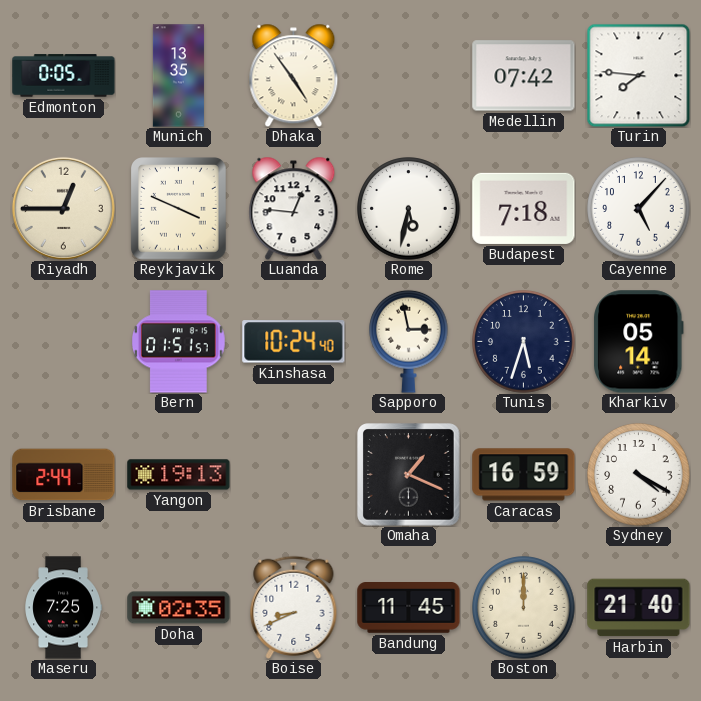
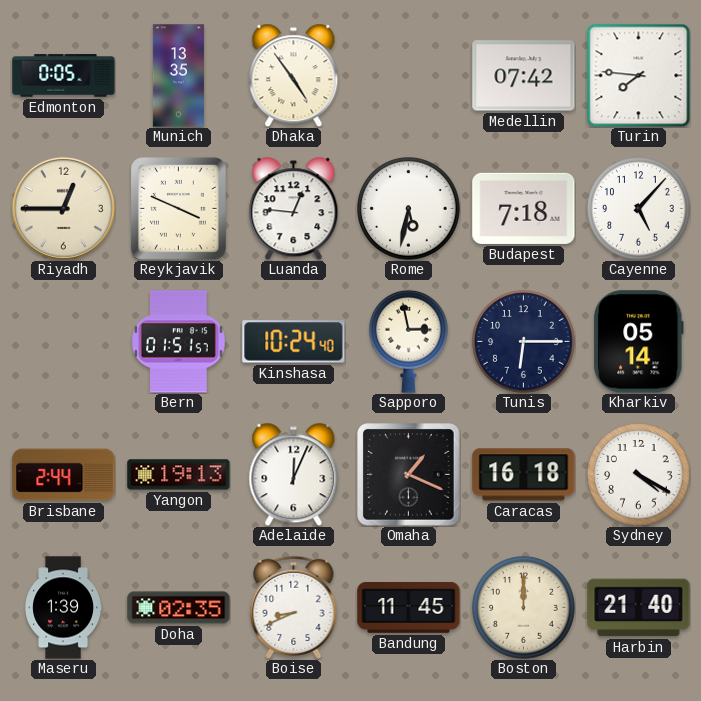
Tunis: 5:33 -> 6:15
Adelaide: none -> 12:04
Caracas: 16:59 -> 16:18
Maseru: 7:25 -> 1:39
